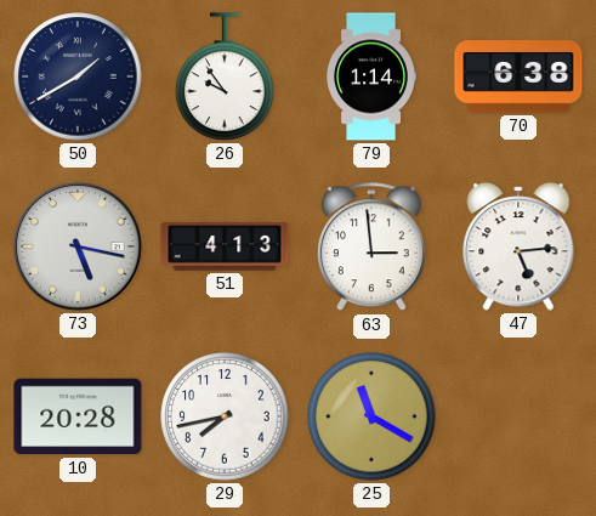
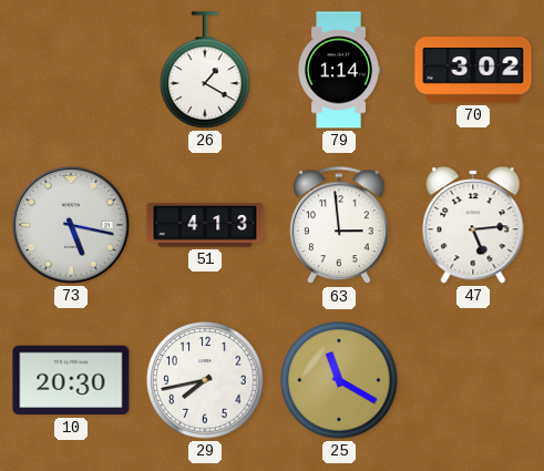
50: 1:40 -> none
26: 9:54 -> 1:20
70: 6:38 -> 3:02
10: 20:28 -> 20:30
